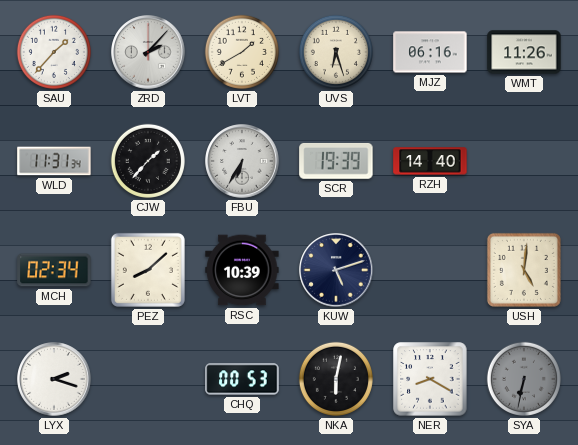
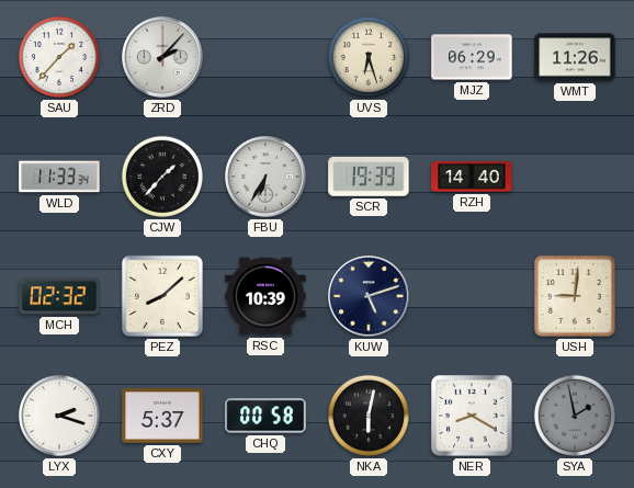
LVT: 1:40 -> none
MJZ: 06:16 -> 06:29
WLD: 11:31 -> 11:33
MCH: 02:34 -> 02:32
USH: 5:01 -> 9:01
CXY: none -> 5:37
CHQ: 00:53 -> 00:58
SYA: 6:32 -> 1:58
